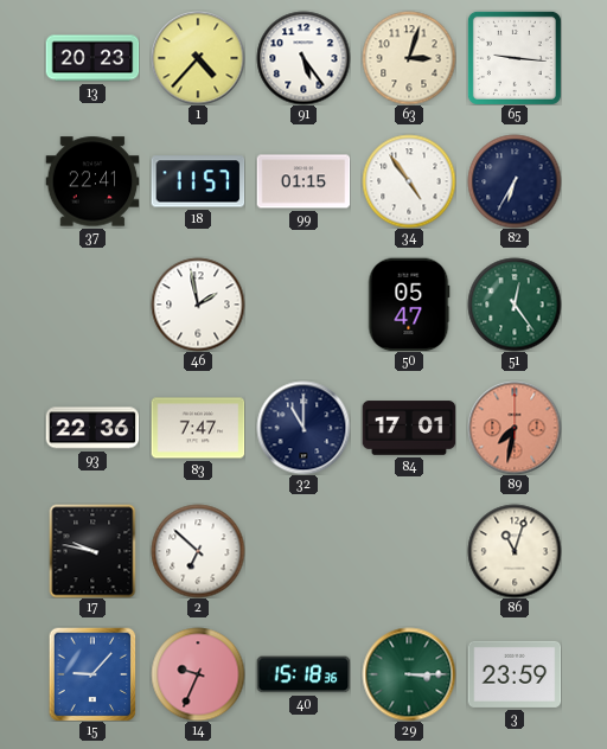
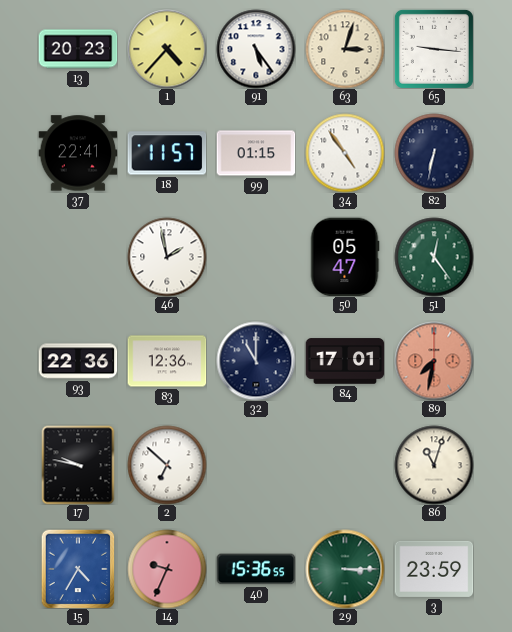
82: 6:35 -> 6:32
83: 7:47 -> 12:36
15: 9:07 -> 4:35
40: 15:18 -> 15:36
